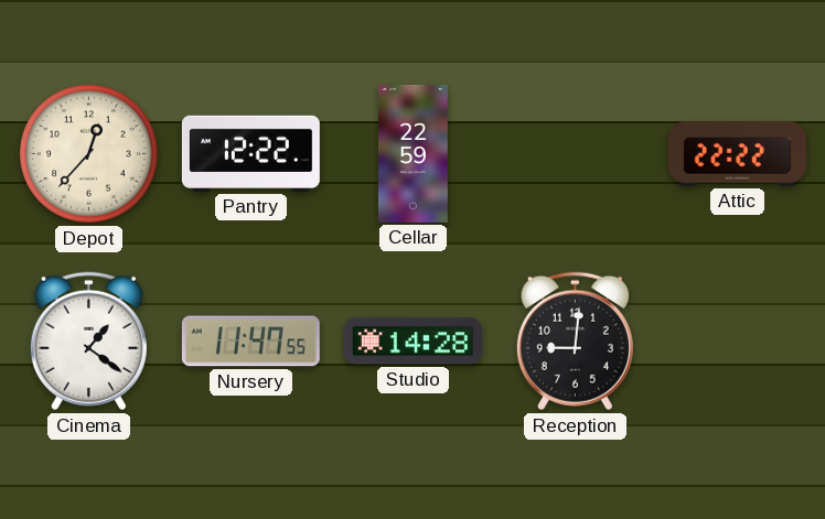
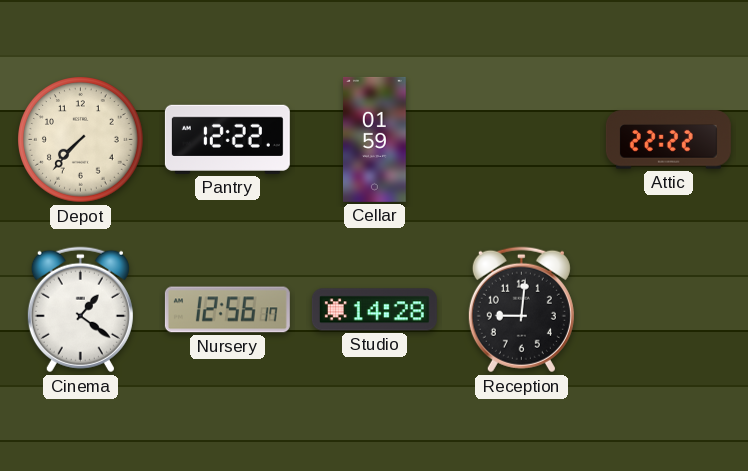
Depot: 12:37 -> 7:37
Cellar: 22:59 -> 01:59
Nursery: 11:47 -> 12:56
